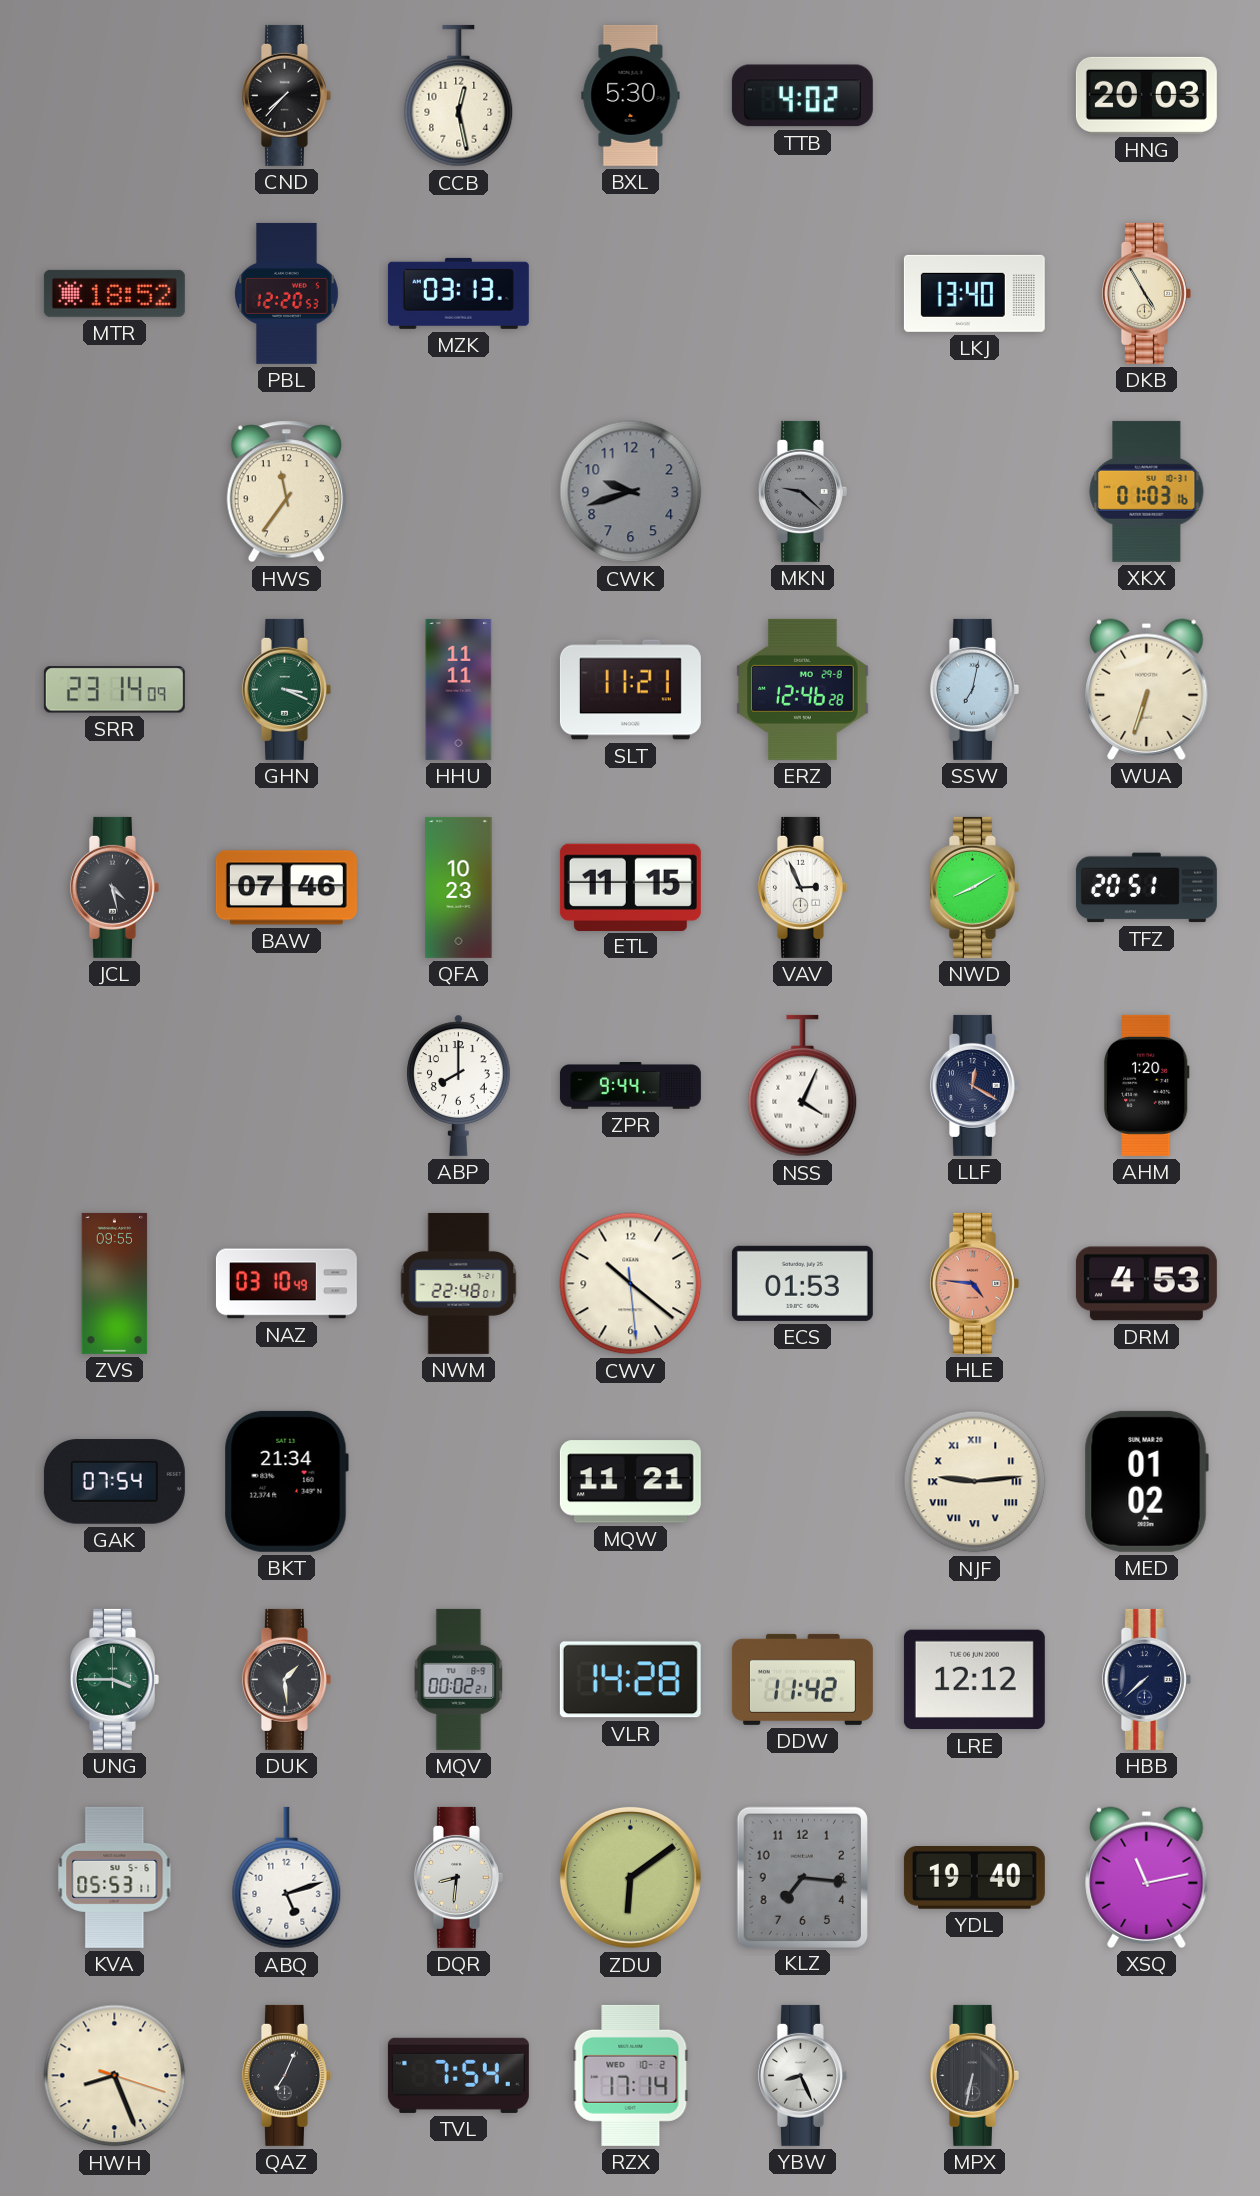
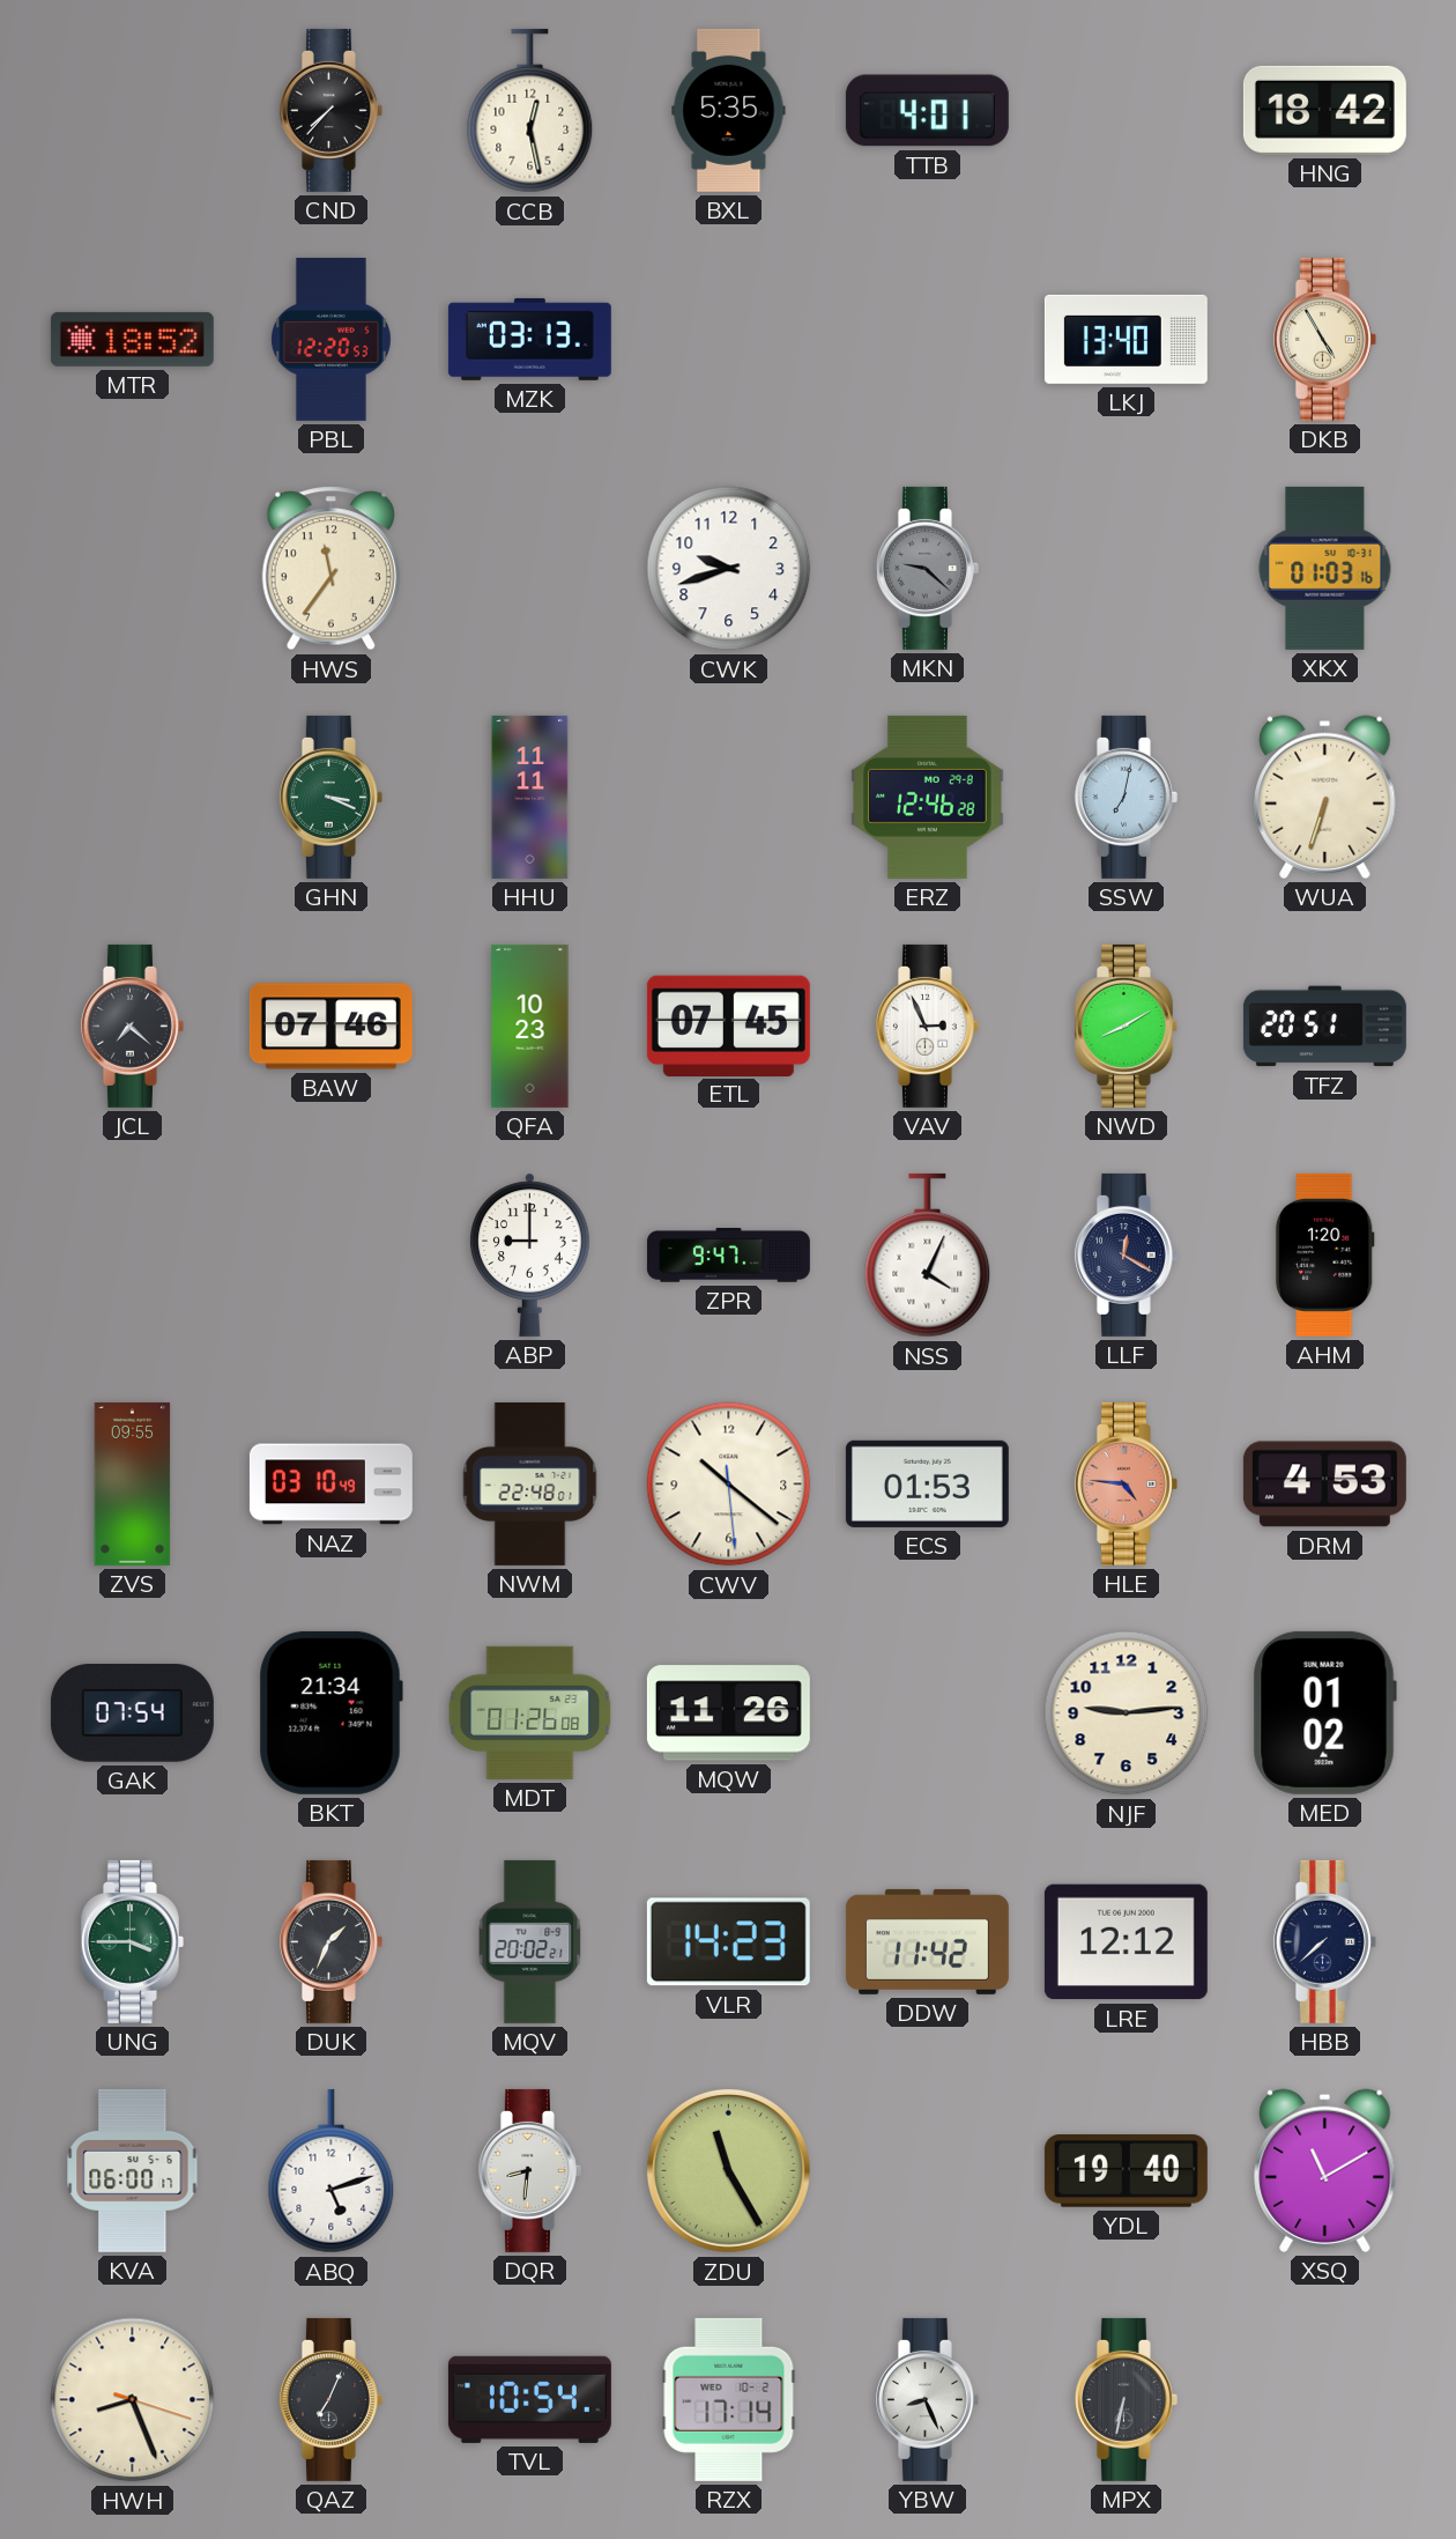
BXL: 5:30 -> 5:35
TTB: 4:02 -> 4:01
HNG: 20:03 -> 18:42
CWK dial: grey -> white
SRR: 23:14 -> none
SLT: 11:21 -> none
JCL: 4:28 -> 7:22
ETL: 11:15 -> 07:45
ABP: 8:00 -> 9:00
ZPR: 9:44 -> 9:47
MDT: none -> 01:26
MQW: 11:21 -> 11:26
NJF numerals: Roman -> Arabic
DUK: 1:29 -> 1:34
MQV: 00:02 -> 20:02
VLR: 14:28 -> 14:23
KVA: 05:53 -> 06:00
ZDU: 6:09 -> 11:25
KLZ: 7:16 -> none
XSQ: 11:13 -> 11:10
TVL: 7:54 -> 10:54
